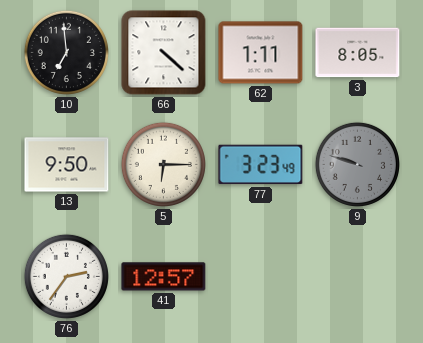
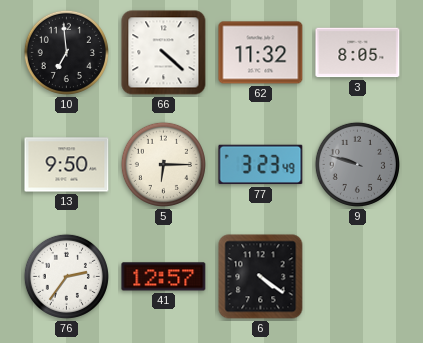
62: 1:11 -> 11:32
6: none -> 4:21
